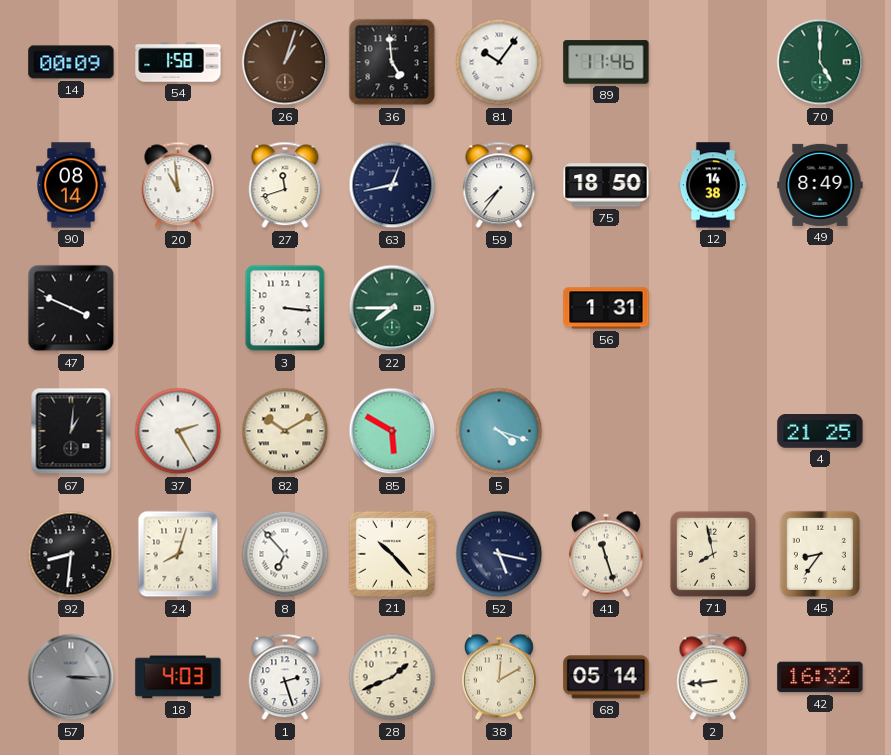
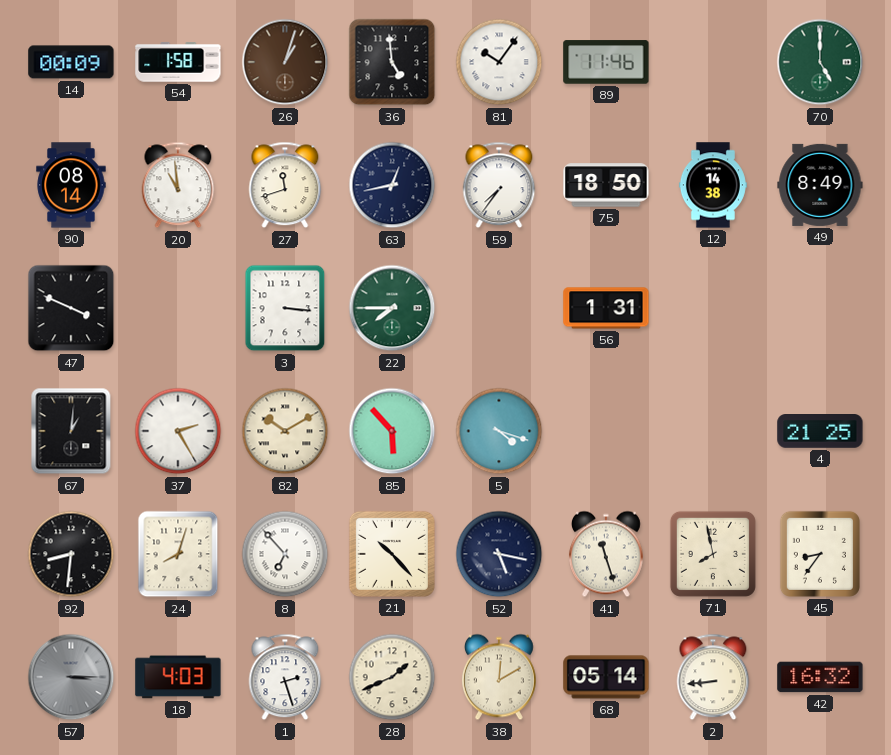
85: 5:50 -> 5:53
